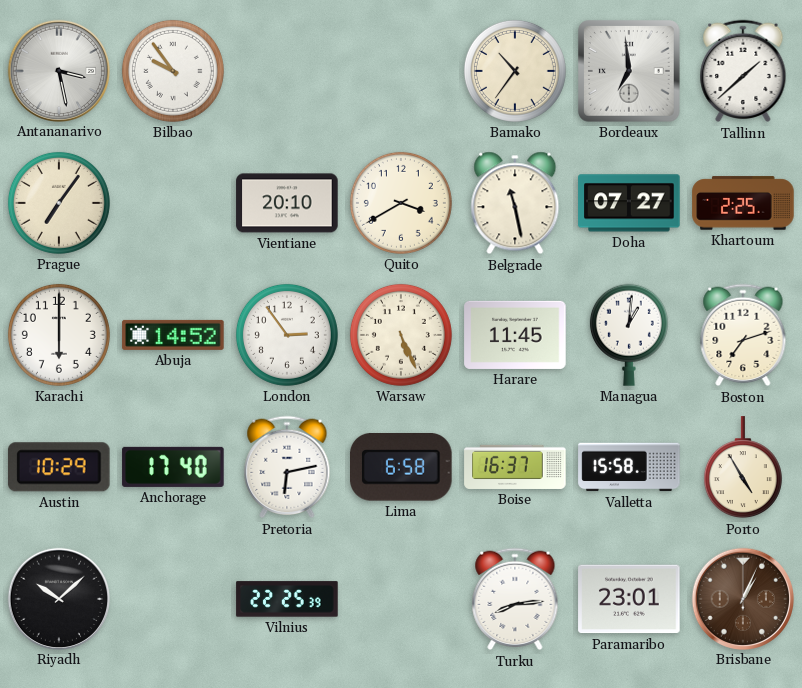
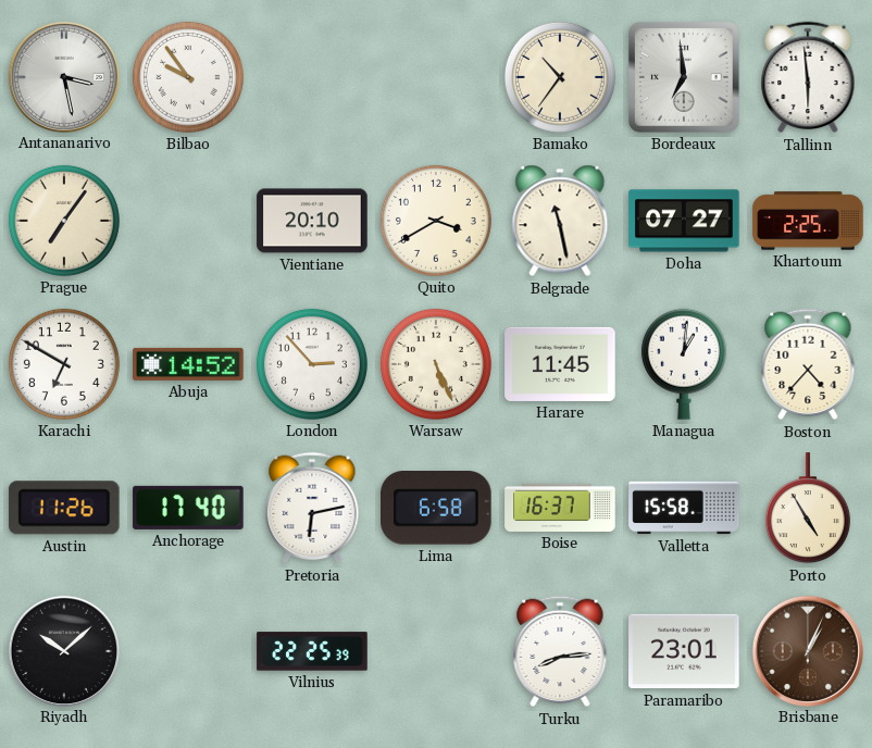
Tallinn: 1:38 -> 5:59
Karachi: 6:00 -> 6:50
London: 2:54 -> 2:53
Boston: 7:12 -> 4:37
Austin: 10:29 -> 11:26
